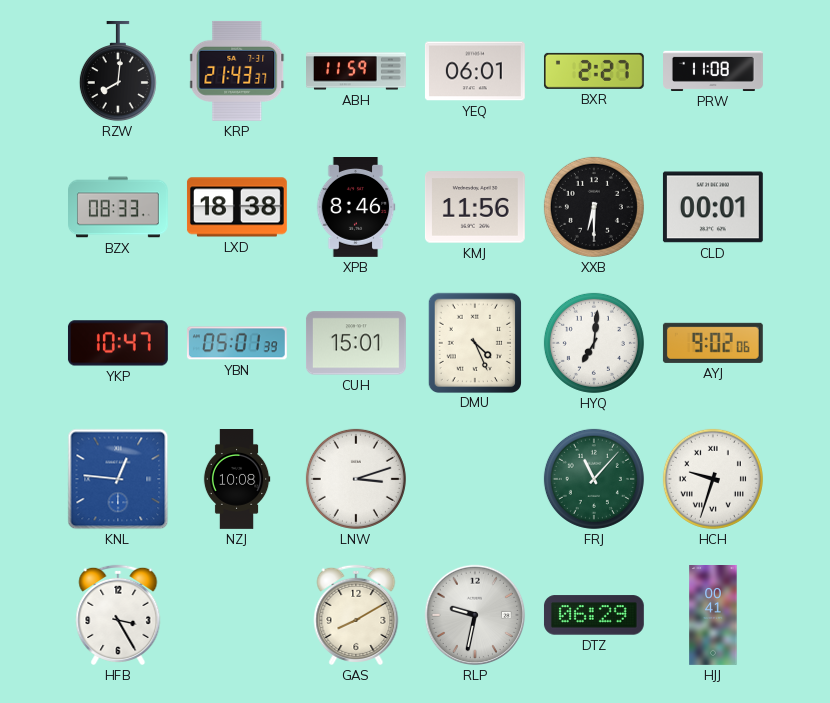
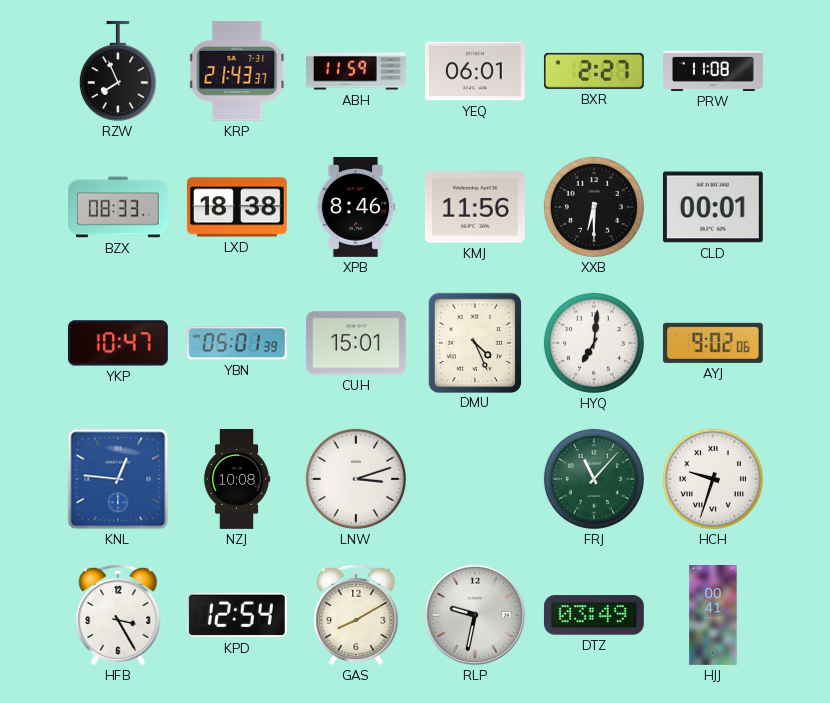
RZW: 8:01 -> 7:56
KPD: none -> 12:54
DTZ: 06:29 -> 03:49
